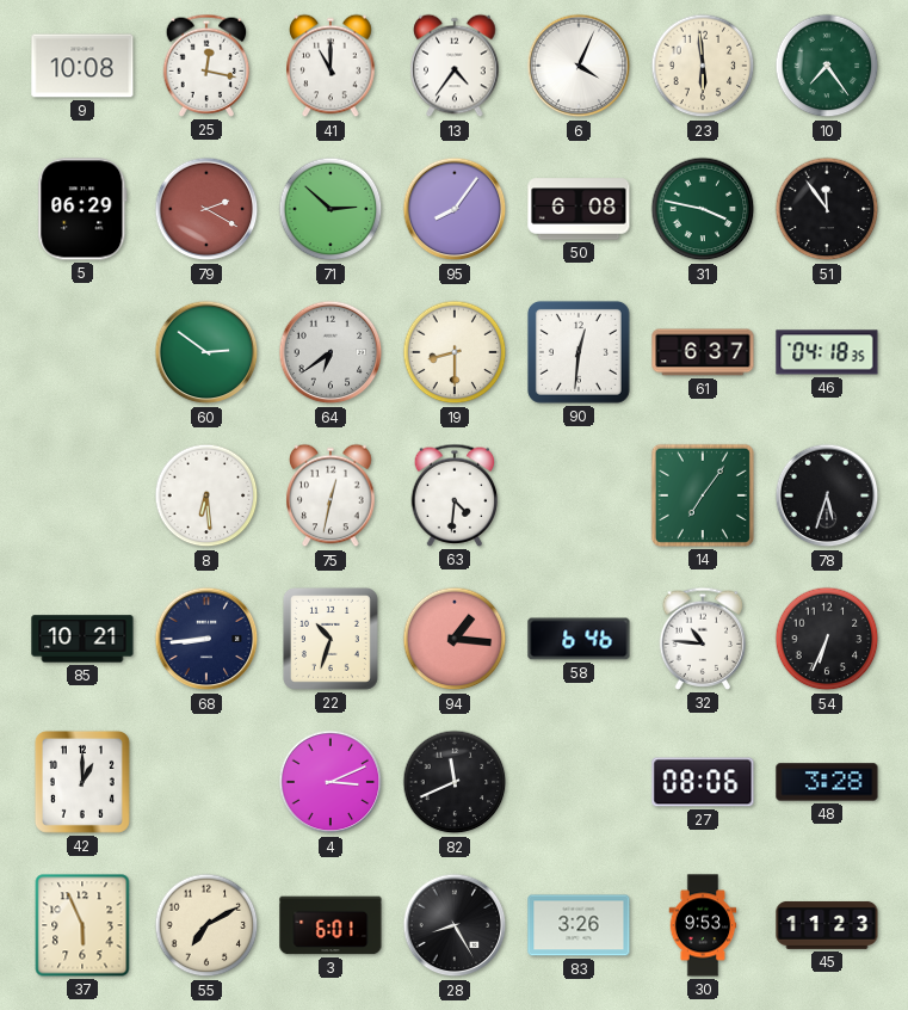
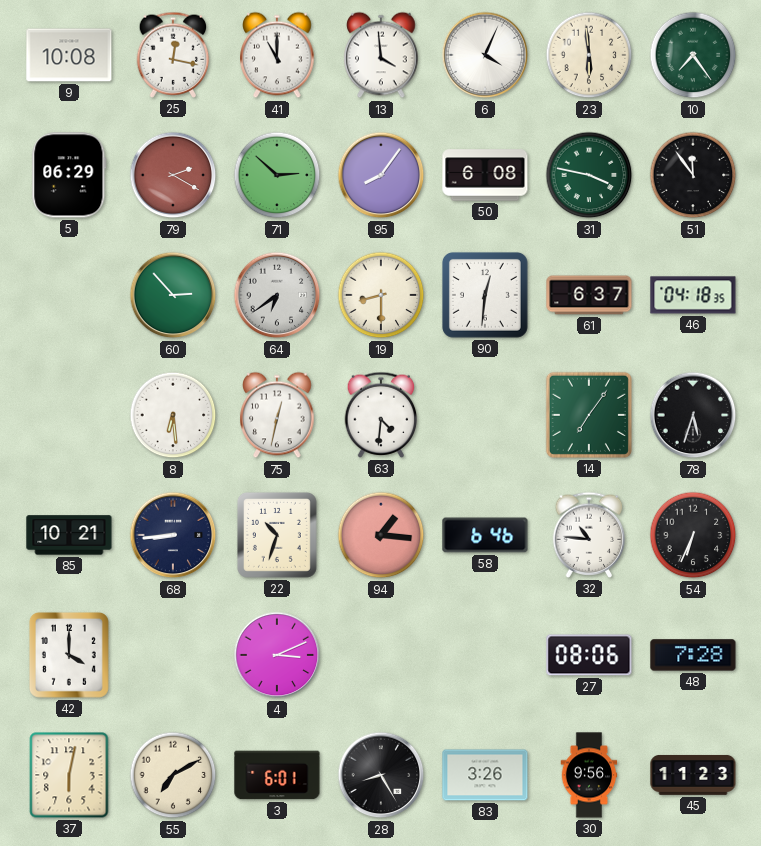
13: 4:36 -> 3:59
60: 2:51 -> 2:53
42: 1:00 -> 4:00
82: 11:41 -> none
48: 3:28 -> 7:28
37: 5:56 -> 6:02
30: 9:53 -> 9:56
